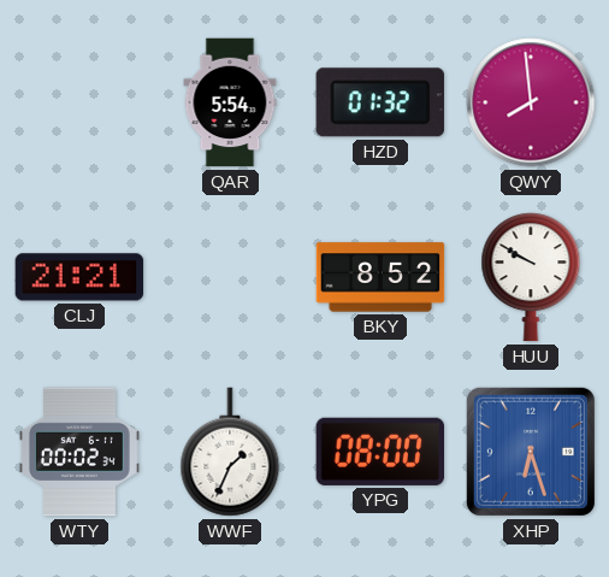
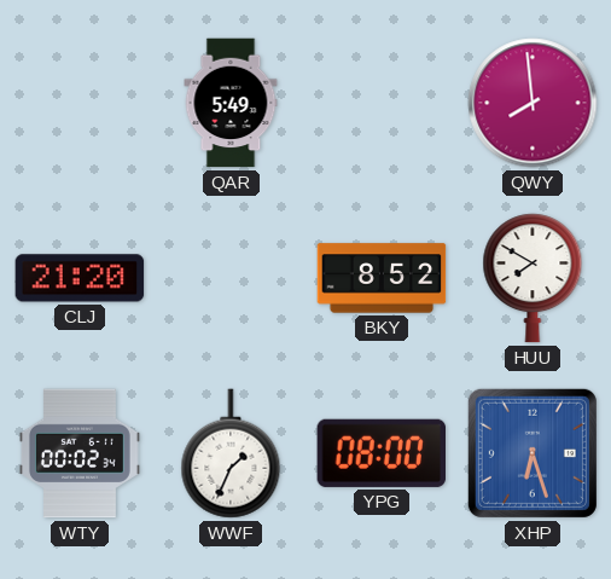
QAR: 5:54 -> 5:49
HZD: 01:32 -> none
CLJ: 21:21 -> 21:20
HUU: 9:50 -> 7:50
